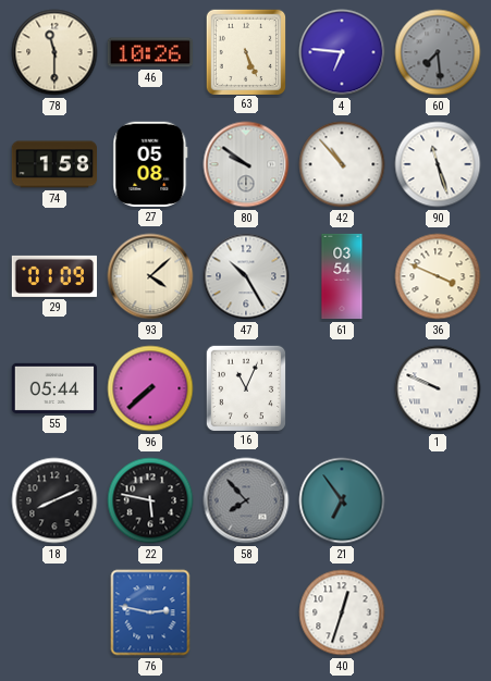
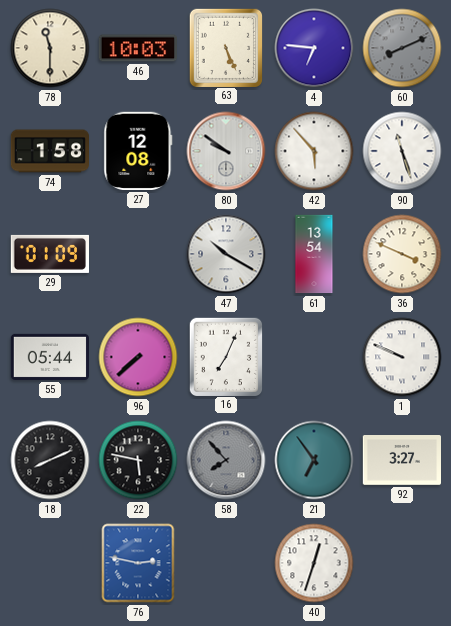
46: 10:26 -> 10:03
60: 7:29 -> 8:11
27: 05:08 -> 12:08
42: 10:53 -> 5:53
93: 4:08 -> none
47: 10:25 -> 10:20
61: 03:54 -> 13:54
16: 11:04 -> 7:04
92: none -> 3:27
